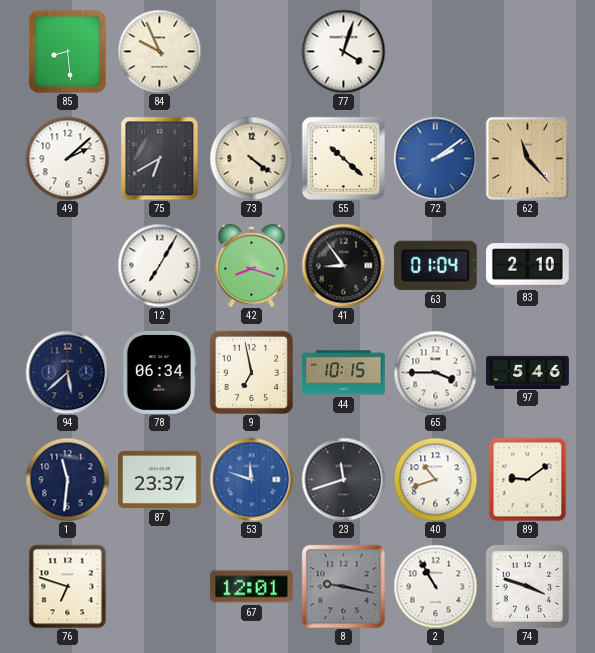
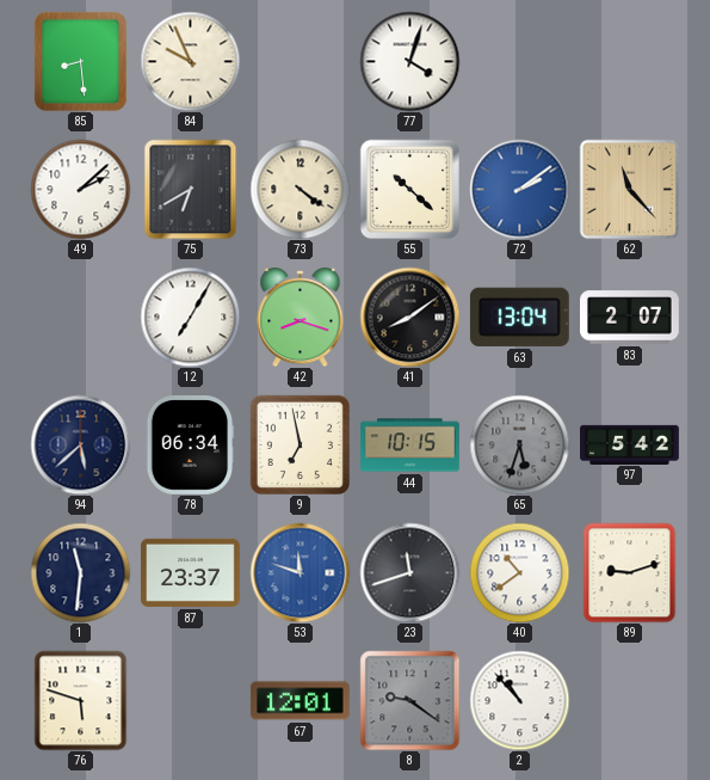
41: 8:54 -> 8:09
63: 01:04 -> 13:04
83: 2:10 -> 2:07
65: 3:45 -> 5:33
65 dial: white -> grey
97: 5:46 -> 5:42
40: 10:42 -> 10:39
89: 9:09 -> 9:12
76: 6:48 -> 5:48
8: 9:17 -> 9:21
2: 10:55 -> 10:53
74: 3:48 -> none
